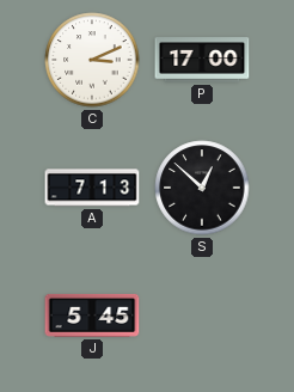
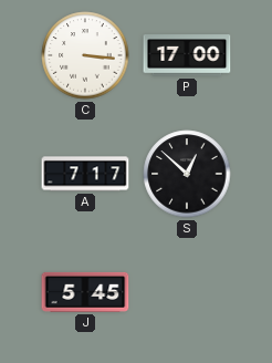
C: 3:11 -> 3:16
A: 7:13 -> 7:17
